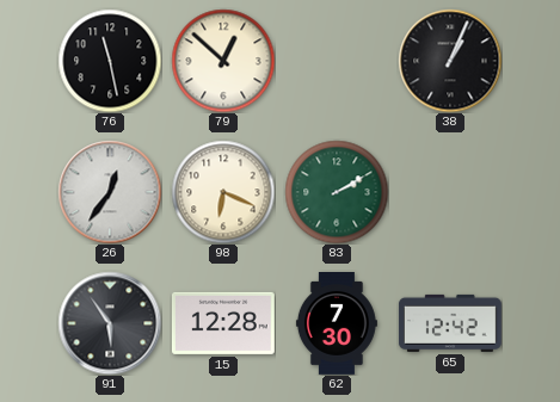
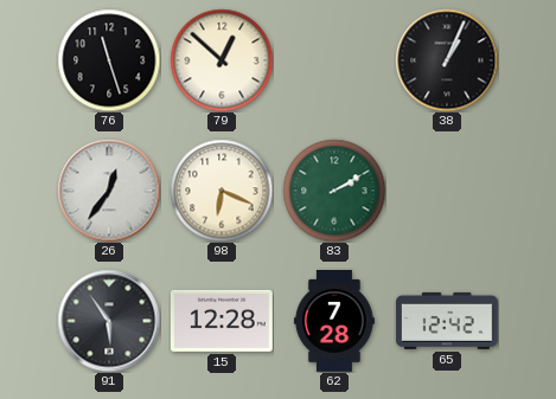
76: 11:28 -> 11:27
62: 7:30 -> 7:28
